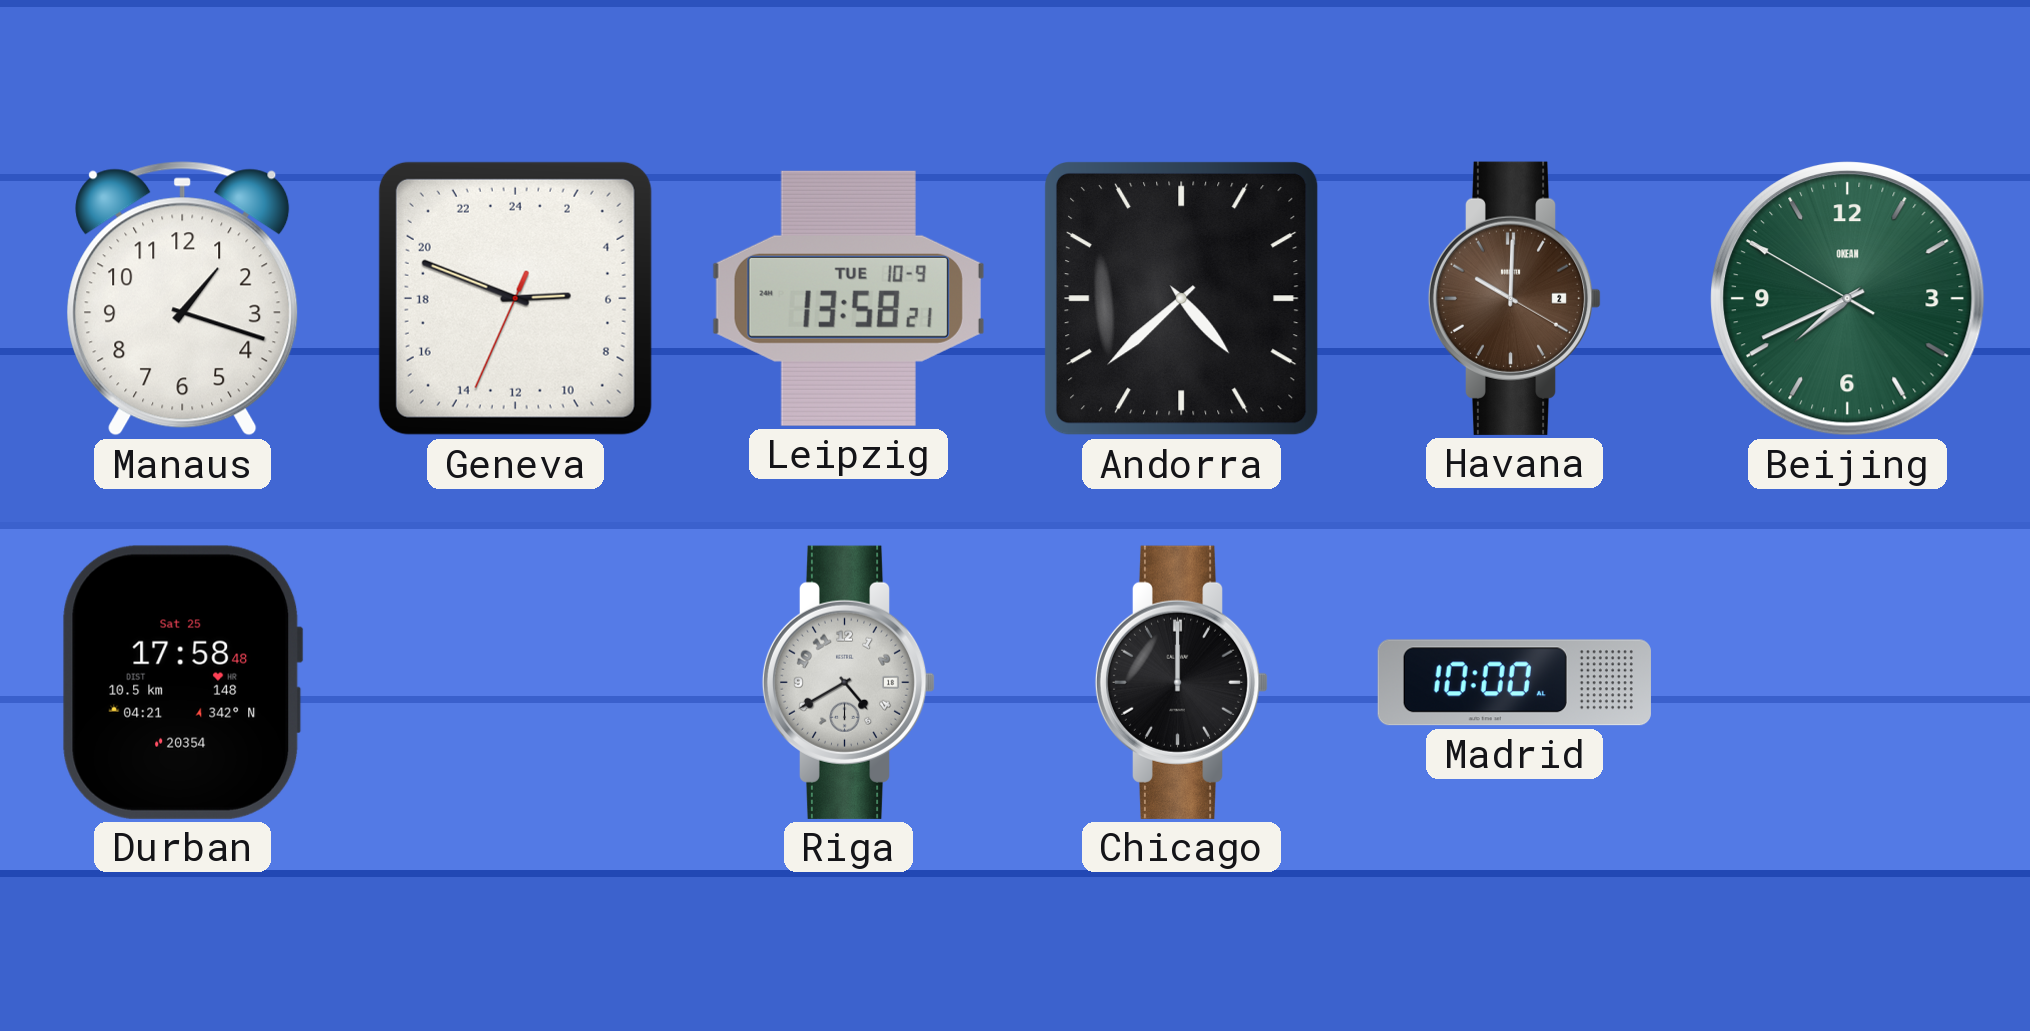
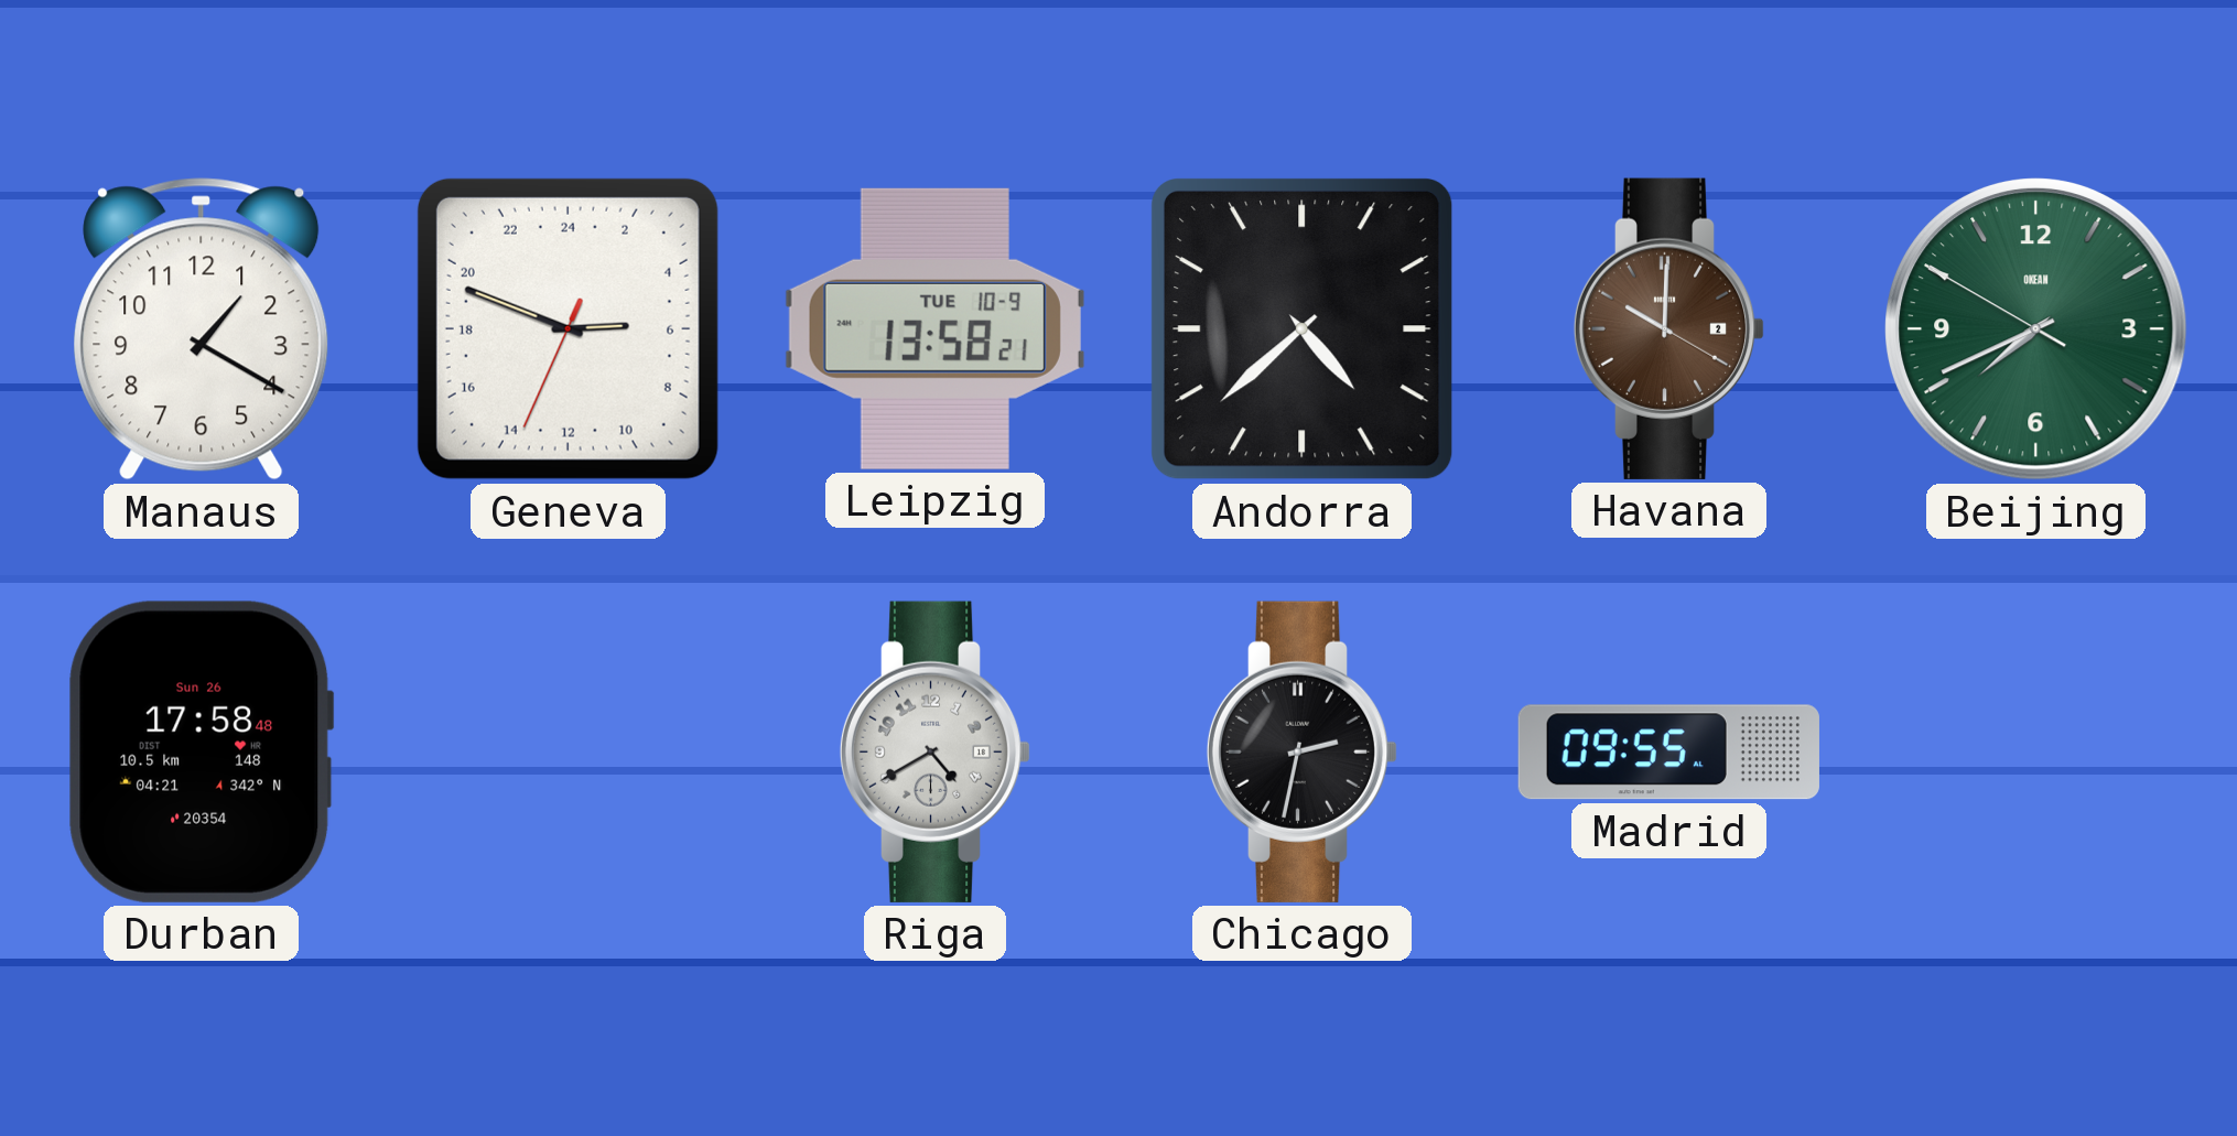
Manaus: 1:18 -> 1:20
Durban date: Sat 25 -> Sun 26
Chicago: 12:00 -> 2:32
Madrid: 10:00 -> 09:55
